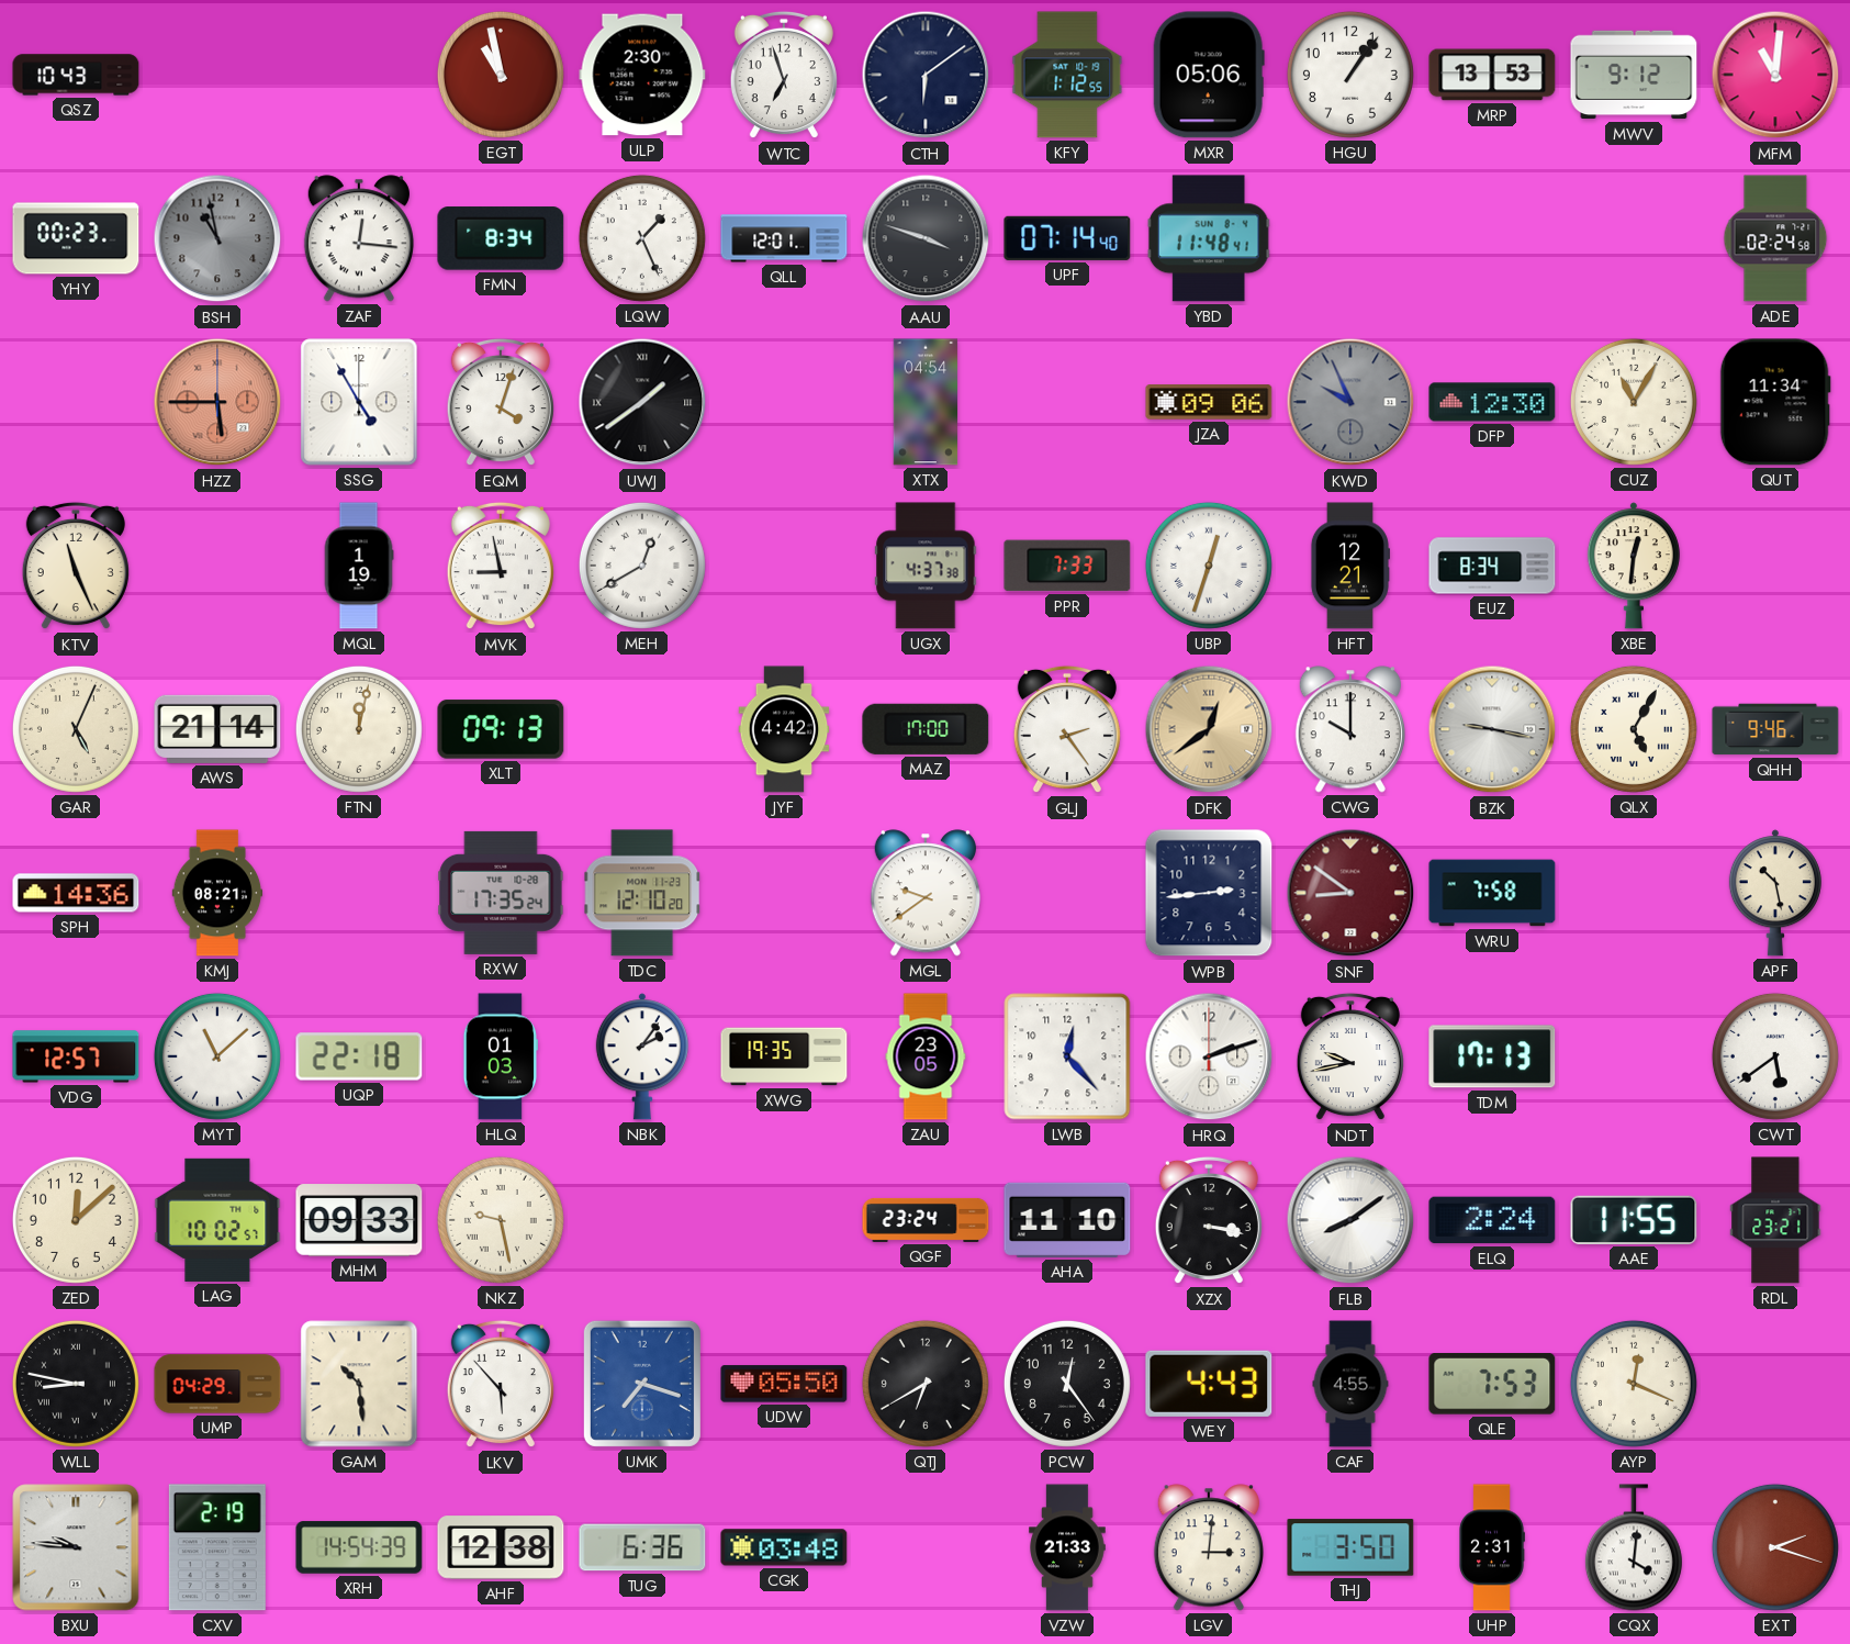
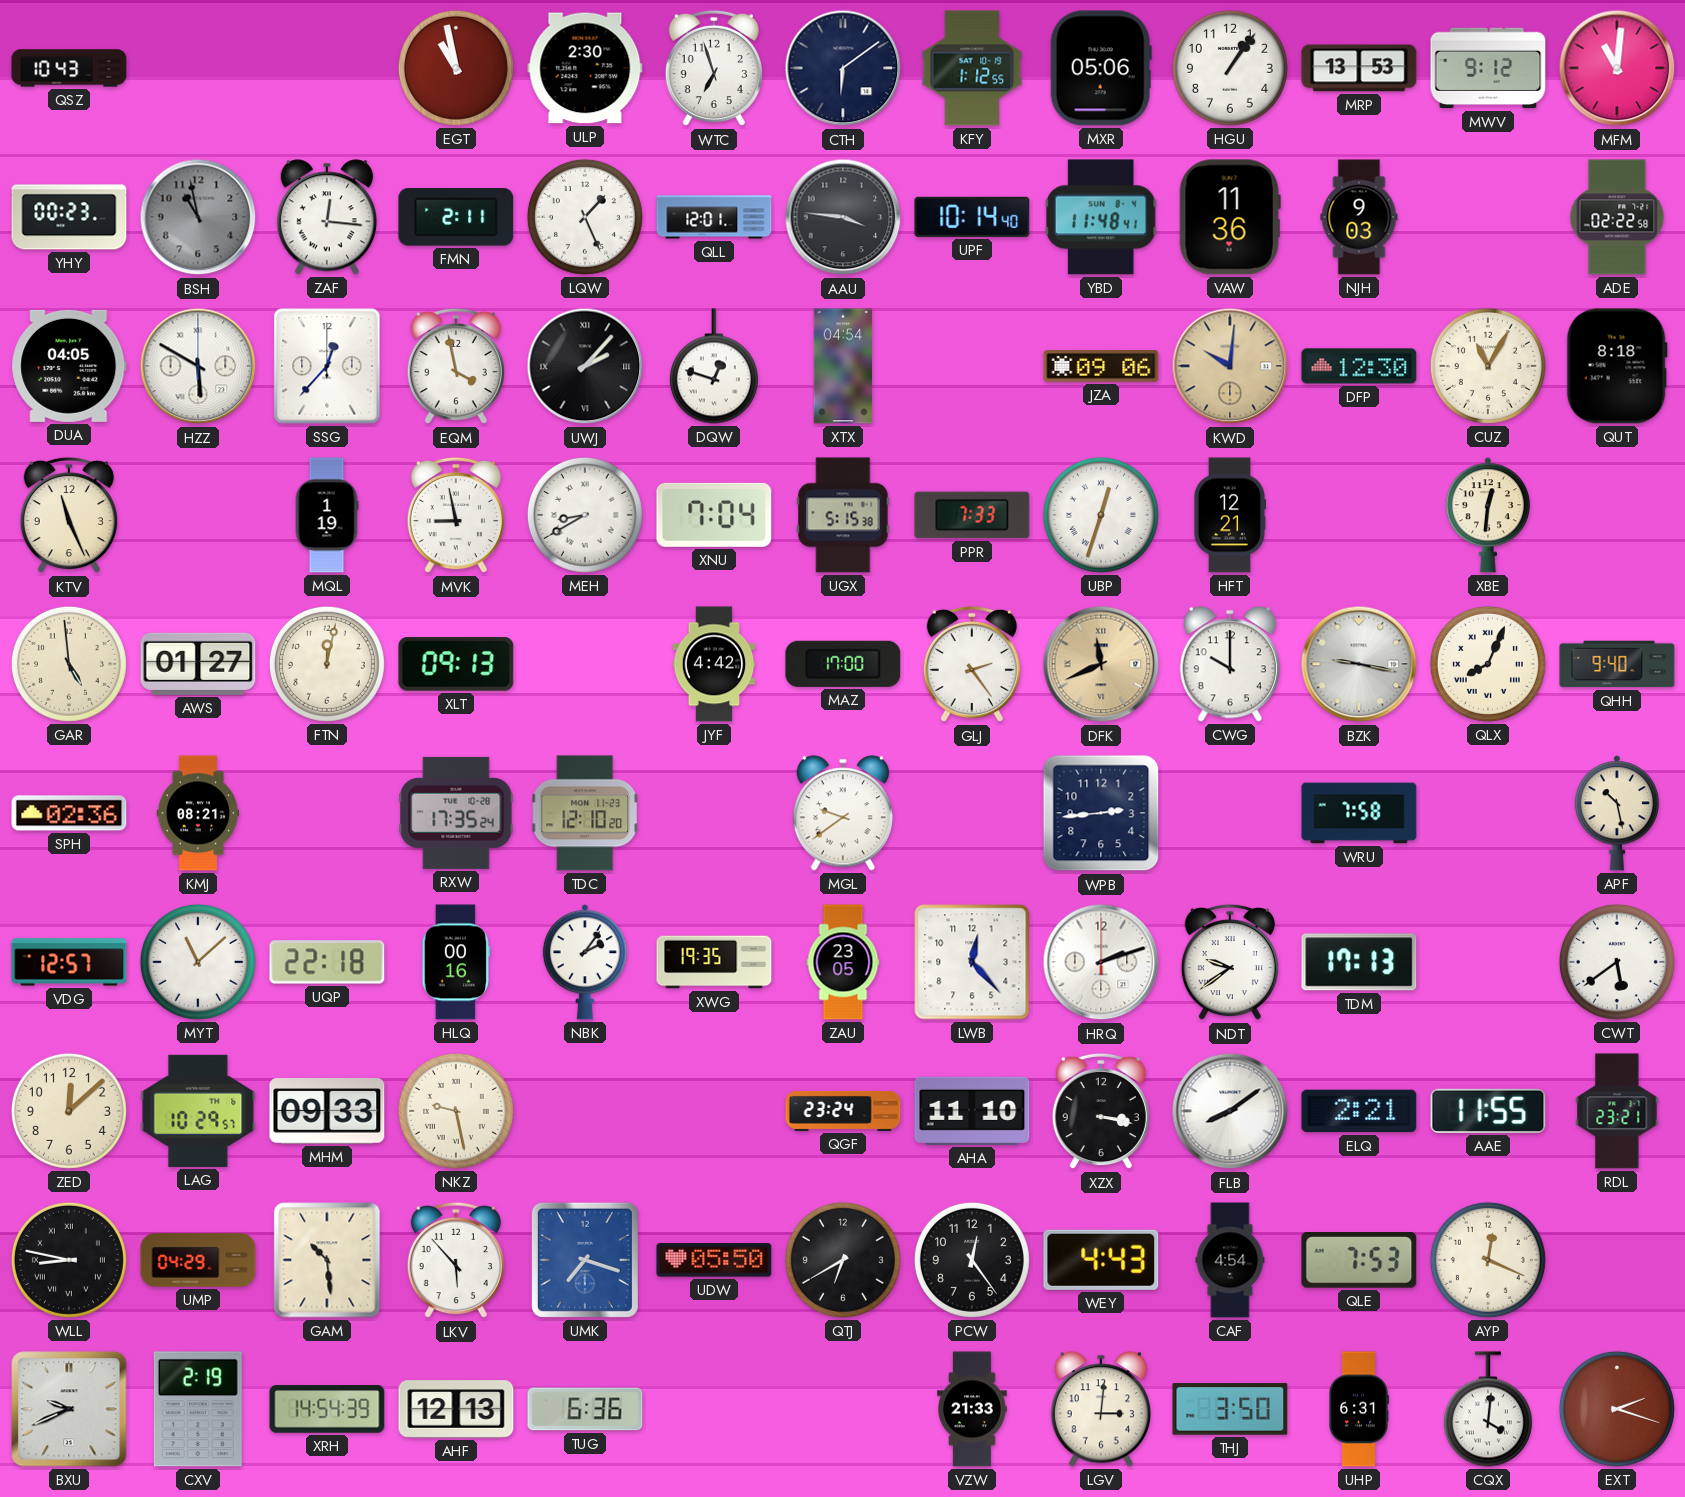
FMN: 8:34 -> 2:11
AAU: 3:48 -> 3:46
UPF: 07:14 -> 10:14
VAW: none -> 11:36
NJH: none -> 9:03
ADE: 02:24 -> 02:22
DUA: none -> 04:05
HZZ: 5:45 -> 5:50
HZZ dial: salmon -> white
SSG: 4:55 -> 12:37
EQM: 4:03 -> 3:58
UWJ: 1:39 -> 2:07
DQW: none -> 12:48
KWD: 9:56 -> 10:01
KWD dial: grey -> champagne
QUT: 11:34 -> 8:18
MEH: 12:40 -> 8:40
XNU: none -> 7:04
UGX: 4:37 -> 5:15
EUZ: 8:34 -> none
GAR: 5:04 -> 4:59
AWS: 21:14 -> 01:27
DFK: 12:39 -> 11:41
QLX: 5:05 -> 8:04
QHH: 9:46 -> 9:40
SPH: 14:36 -> 02:36
SNF: 8:51 -> none
HLQ: 01:03 -> 00:16
NDT: 9:43 -> 9:39
LAG: 10:02 -> 10:29
ELQ: 2:24 -> 2:21
CAF: 4:55 -> 4:54
BXU: 9:46 -> 9:41
AHF: 12:38 -> 12:13
CGK: 03:48 -> none
UHP: 2:31 -> 6:31
